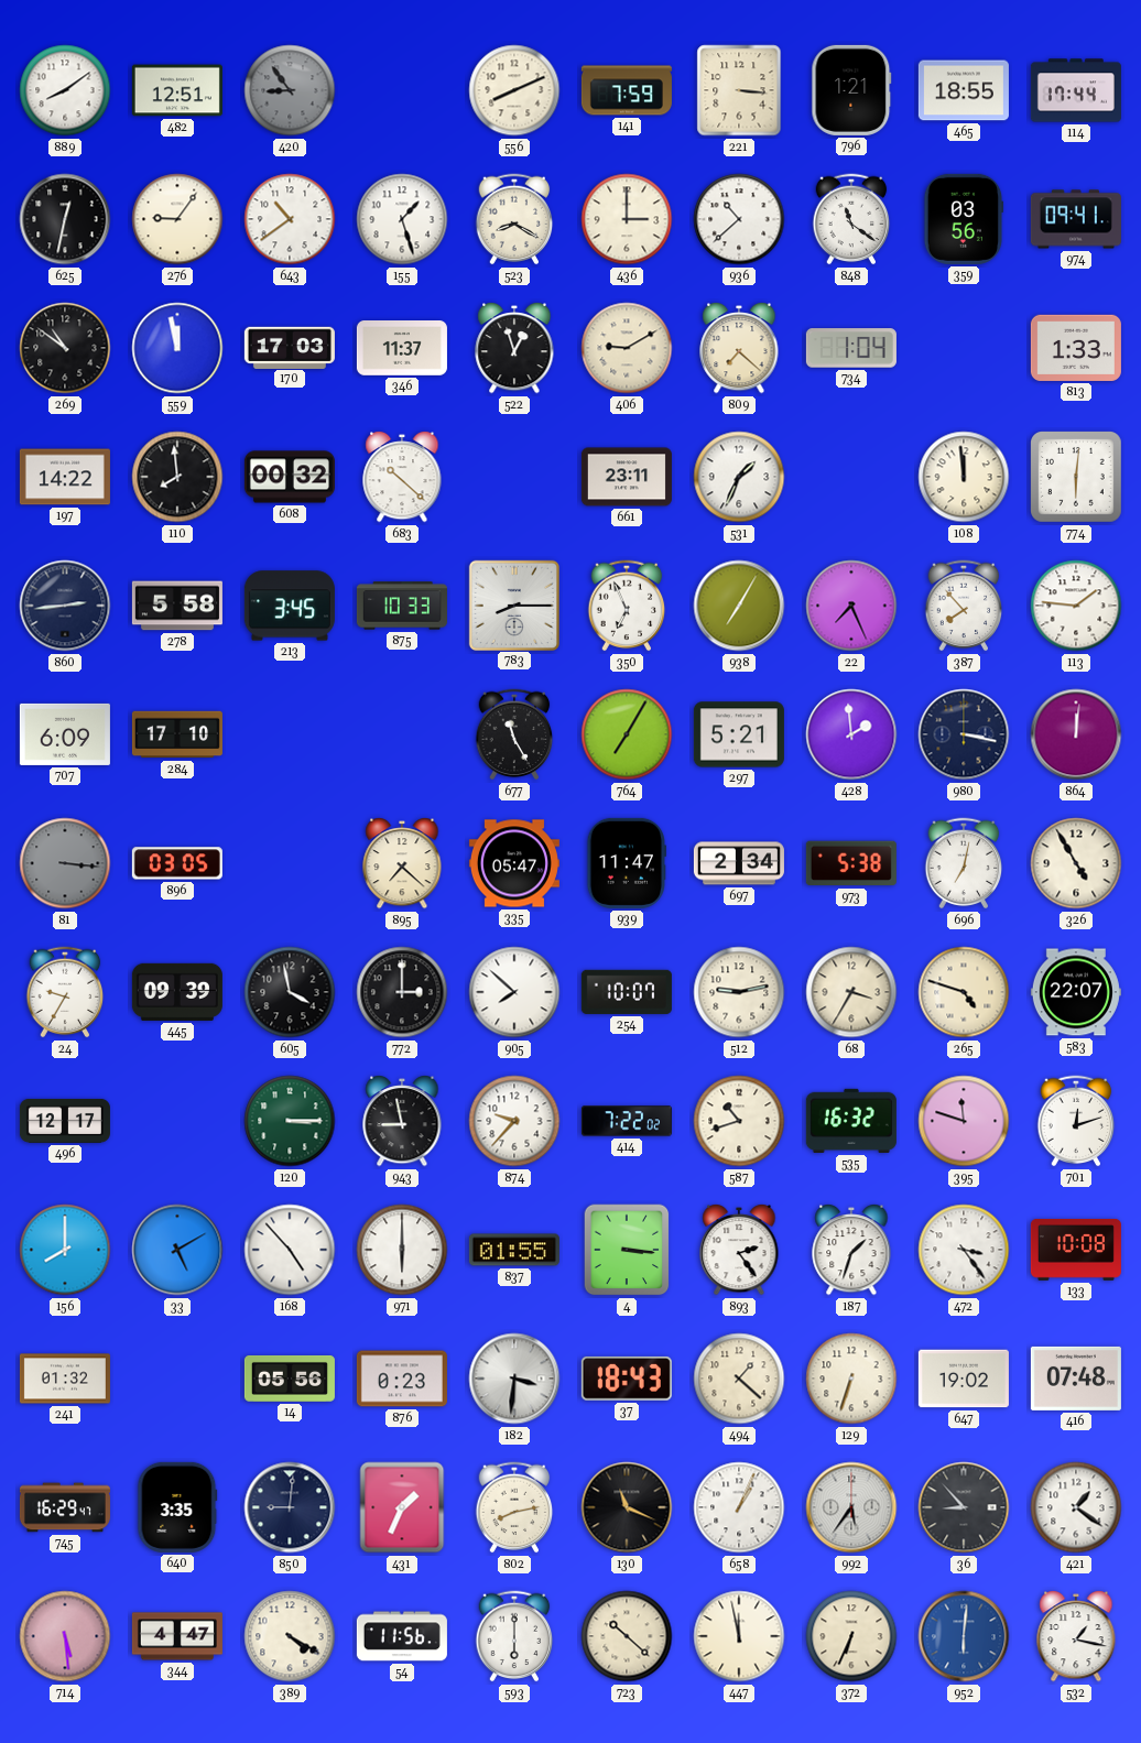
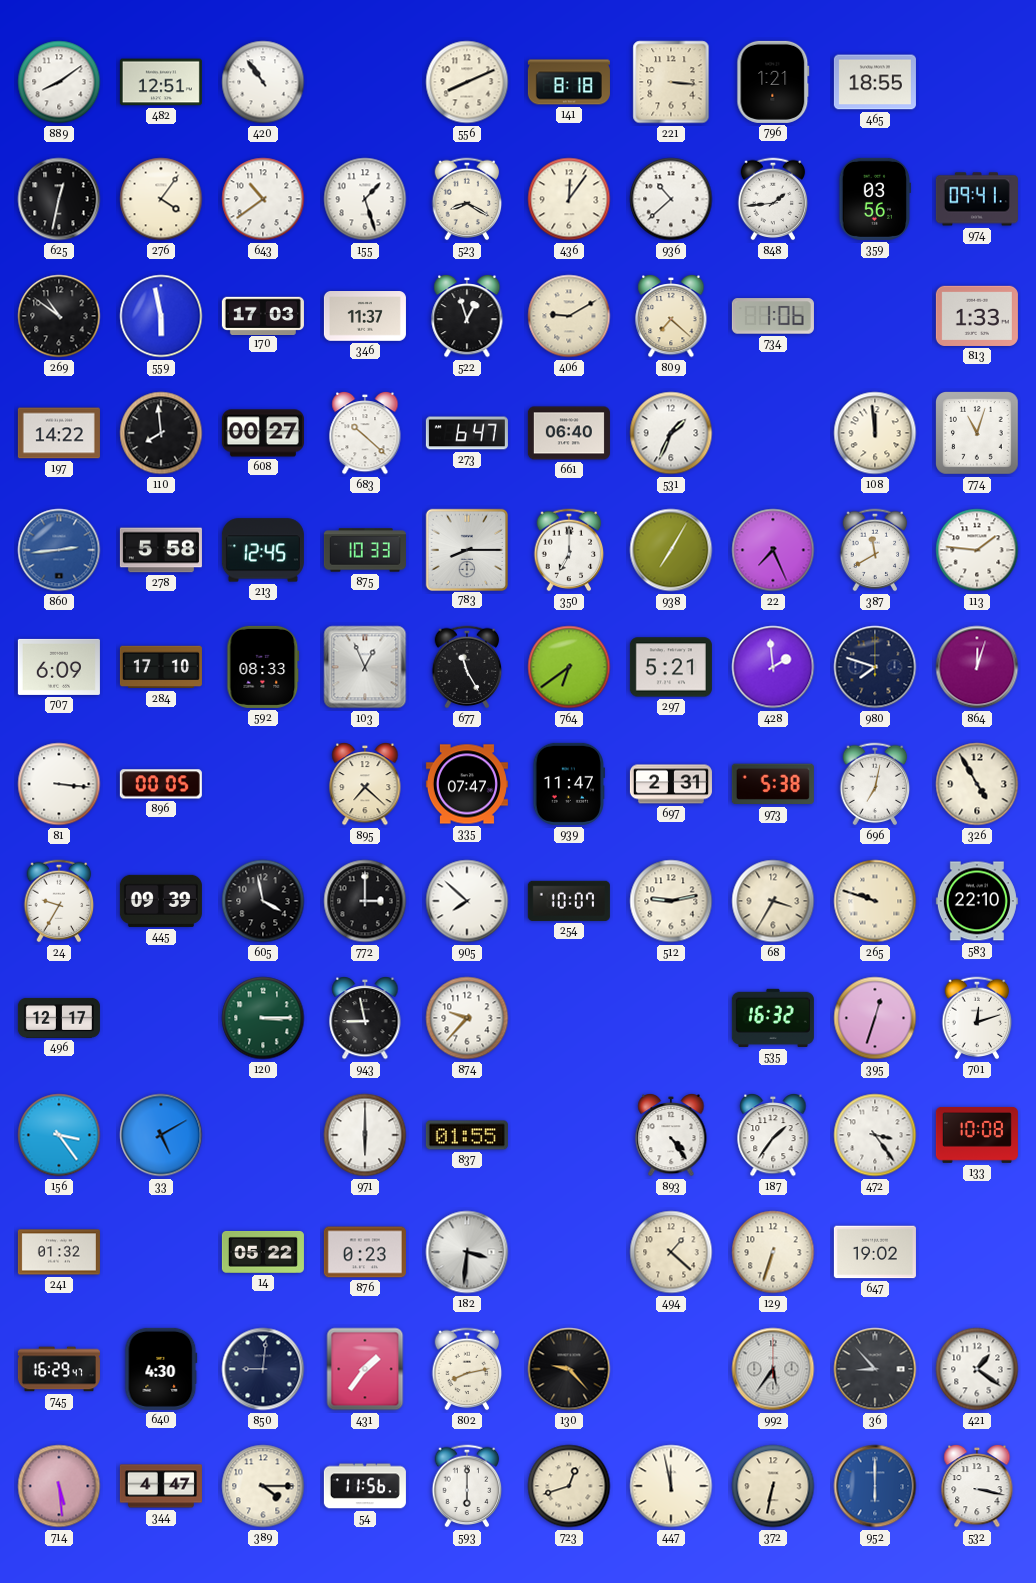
420: 8:54 -> 10:54
420 dial: grey -> white
141: 7:59 -> 8:18
114: 17:44 -> none
276: 9:06 -> 4:06
436: 3:00 -> 12:06
848: 11:21 -> 1:44
559: 11:58 -> 5:58
734: 1:04 -> 1:06
608: 00:32 -> 00:27
273: none -> 6:47
661: 23:11 -> 06:40
774: 6:01 -> 11:03
860 dial: navy -> blue
213: 3:45 -> 12:45
350: 6:56 -> 7:00
387: 7:53 -> 11:40
592: none -> 08:33
103: none -> 12:56
764: 7:05 -> 6:39
980: 3:17 -> 7:48
864: 12:01 -> 12:03
81 dial: grey -> white
896: 03:05 -> 00:05
335: 05:47 -> 07:47
697: 2:34 -> 2:31
265: 4:48 -> 9:48
583: 22:07 -> 22:10
414: 7:22 -> none
587: 10:42 -> none
395: 11:48 -> 12:33
156: 8:00 -> 3:24
168: 4:53 -> none
4: 3:16 -> none
893: 2:24 -> 4:24
187: 1:33 -> 1:36
14: 05:56 -> 05:22
37: 18:43 -> none
416: 07:48 -> none
640: 3:35 -> 4:30
431: 1:34 -> 1:36
130: 11:19 -> 9:23
658: 1:04 -> none
389: 4:20 -> 4:15
723: 10:22 -> 12:42
372: 6:34 -> 6:32
952: 6:01 -> 6:00
532: 1:17 -> 3:17
